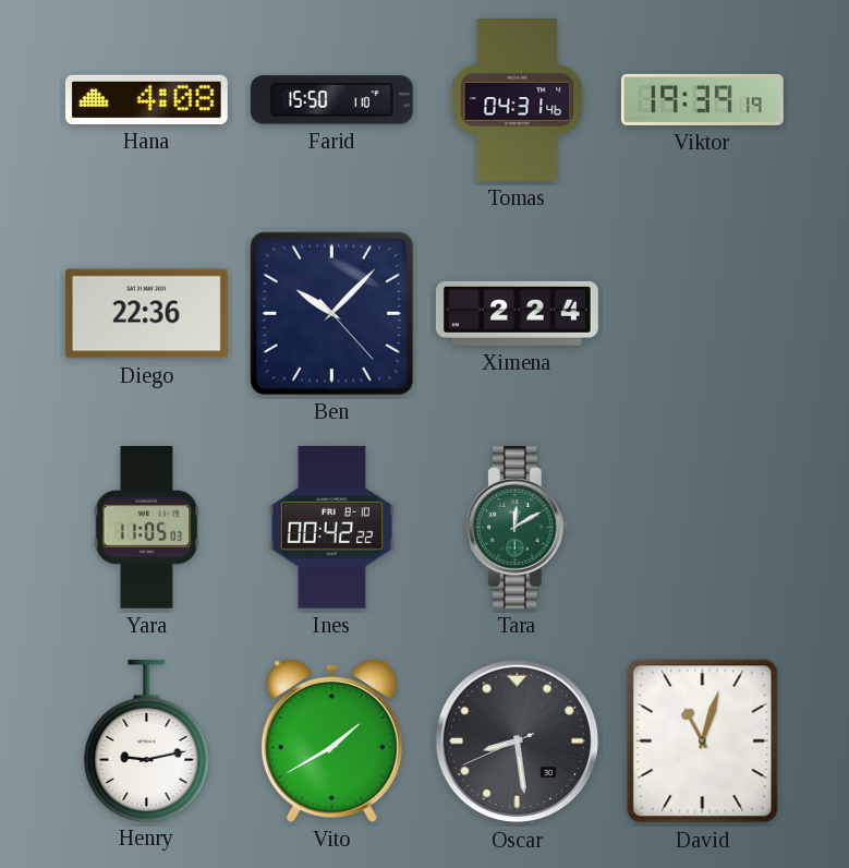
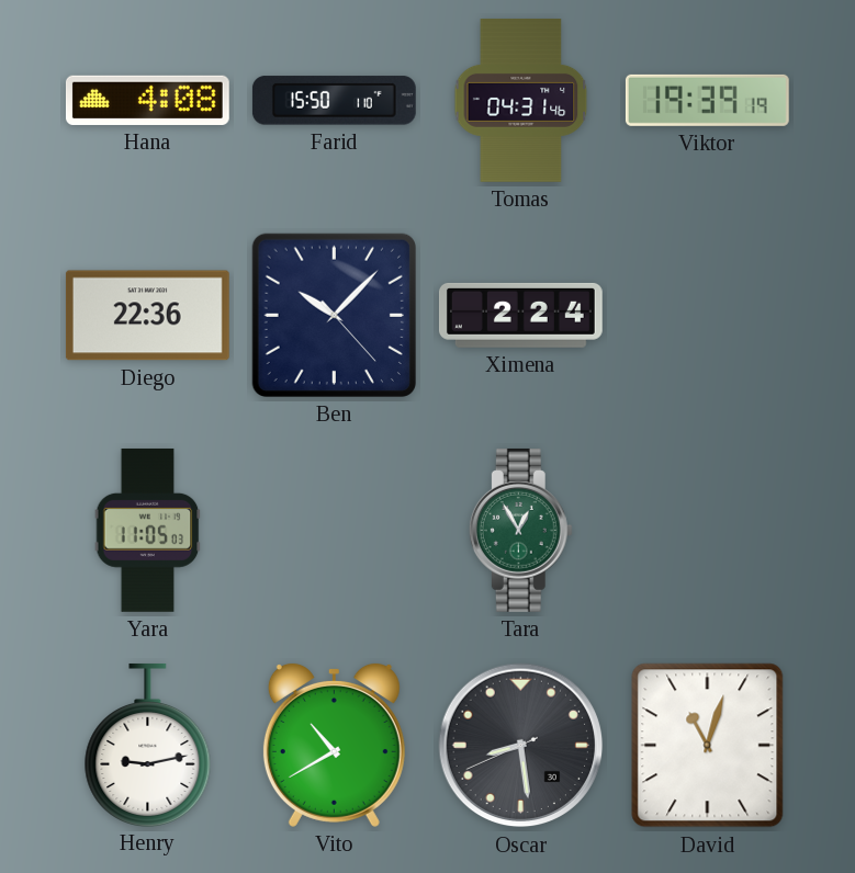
Ines: 00:42 -> none
Tara: 12:10 -> 12:55
Vito: 1:40 -> 10:40
